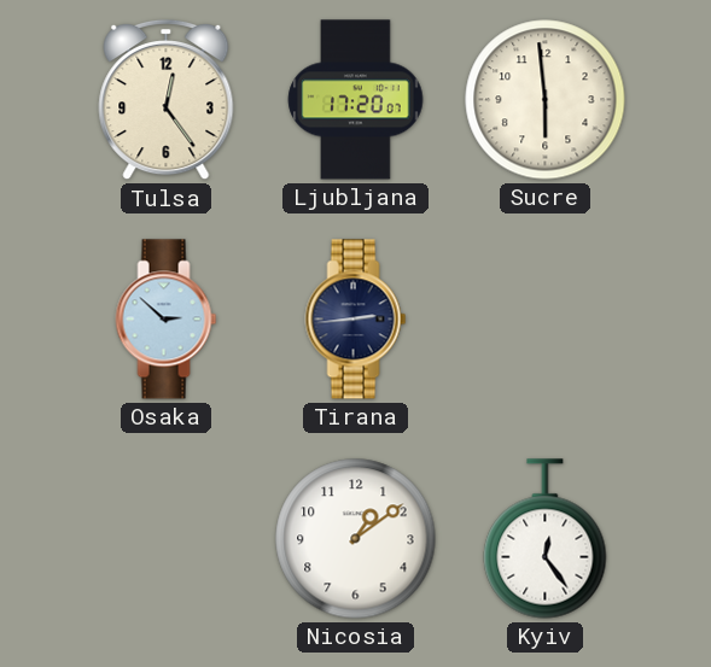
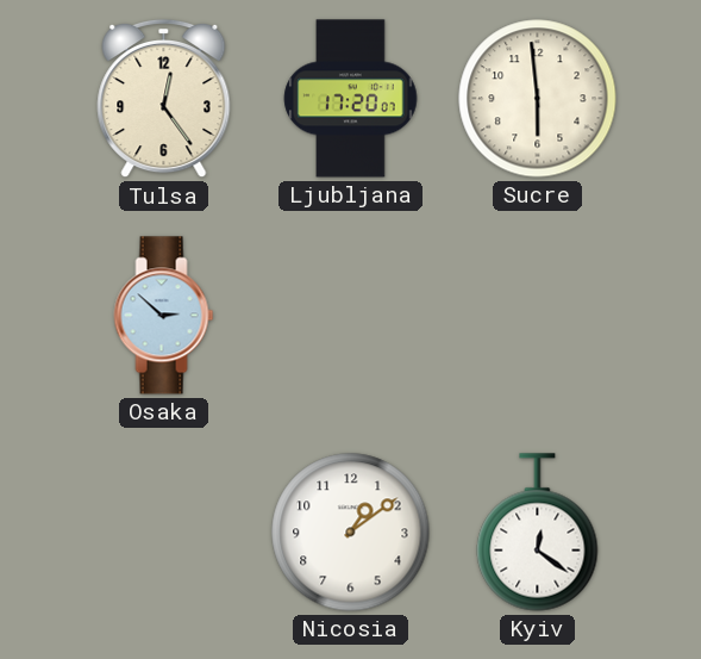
Tirana: 2:44 -> none
Kyiv: 12:24 -> 12:21
